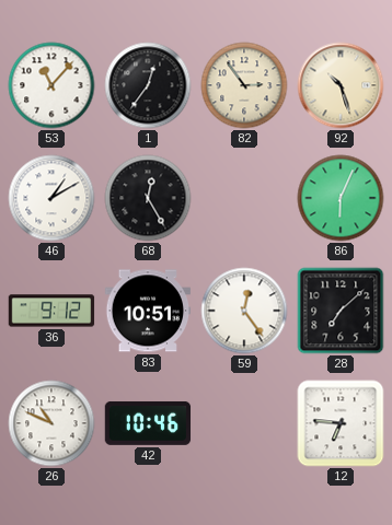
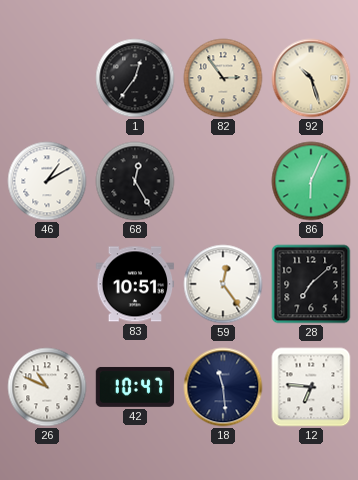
53: 11:07 -> none
36: 9:12 -> none
42: 10:46 -> 10:47
18: none -> 11:29
